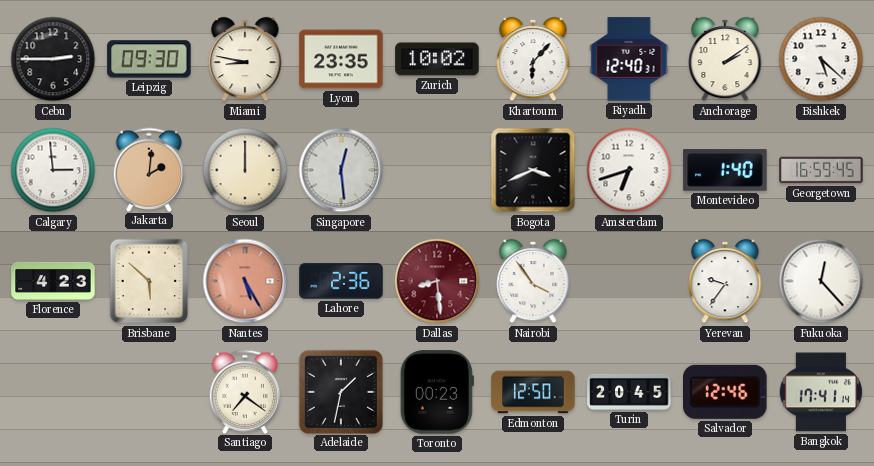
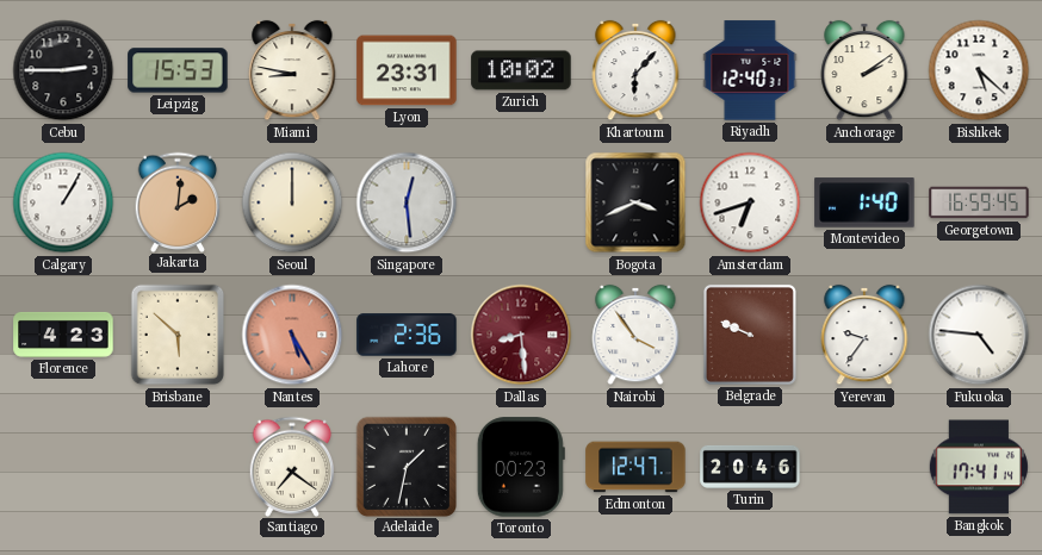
Leipzig: 09:30 -> 15:53
Lyon: 23:35 -> 23:31
Calgary: 2:59 -> 1:05
Belgrade: none -> 9:49
Fukuoka: 12:23 -> 4:46
Edmonton: 12:50 -> 12:47
Turin: 20:45 -> 20:46
Salvador: 12:46 -> none
